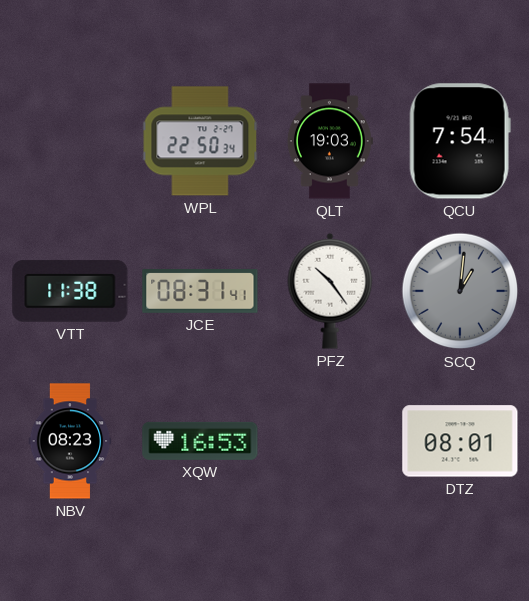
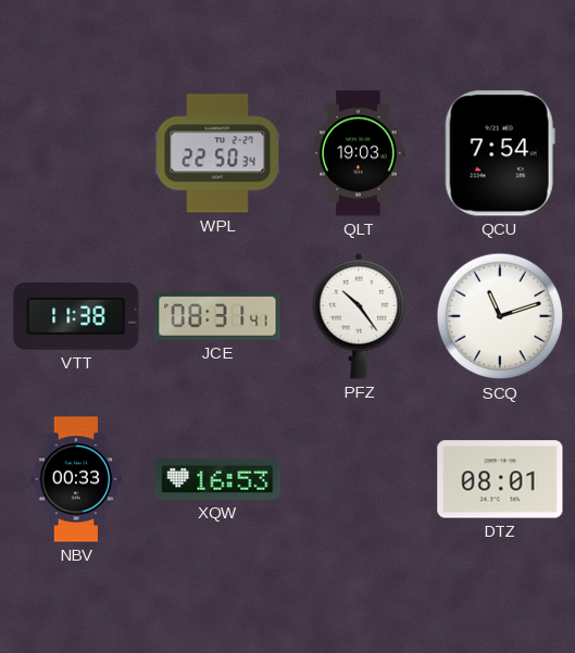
SCQ: 1:01 -> 11:12
SCQ dial: grey -> white
NBV: 08:23 -> 00:33
